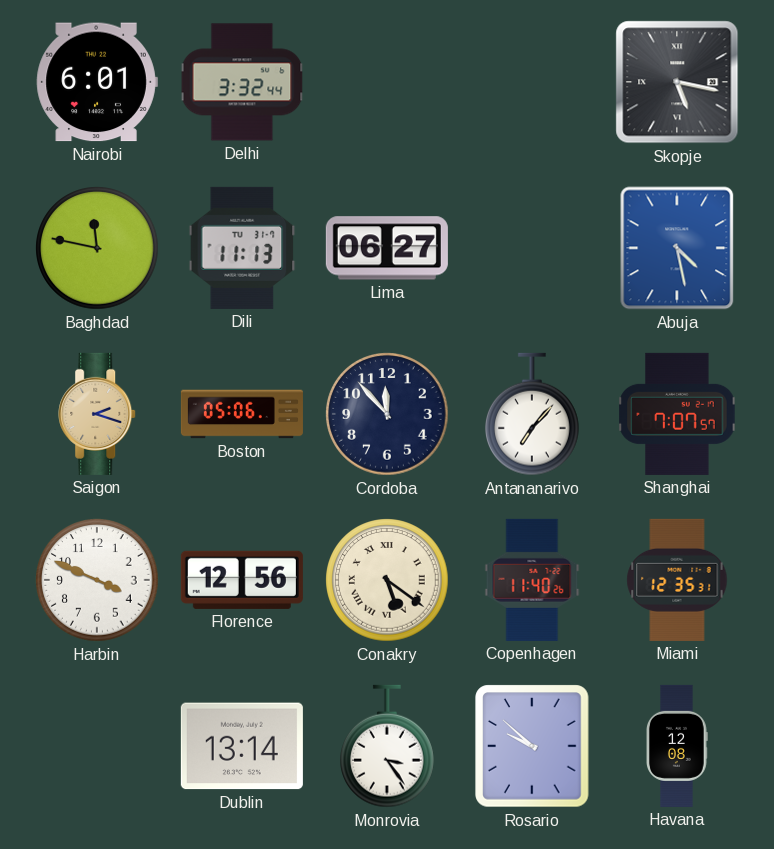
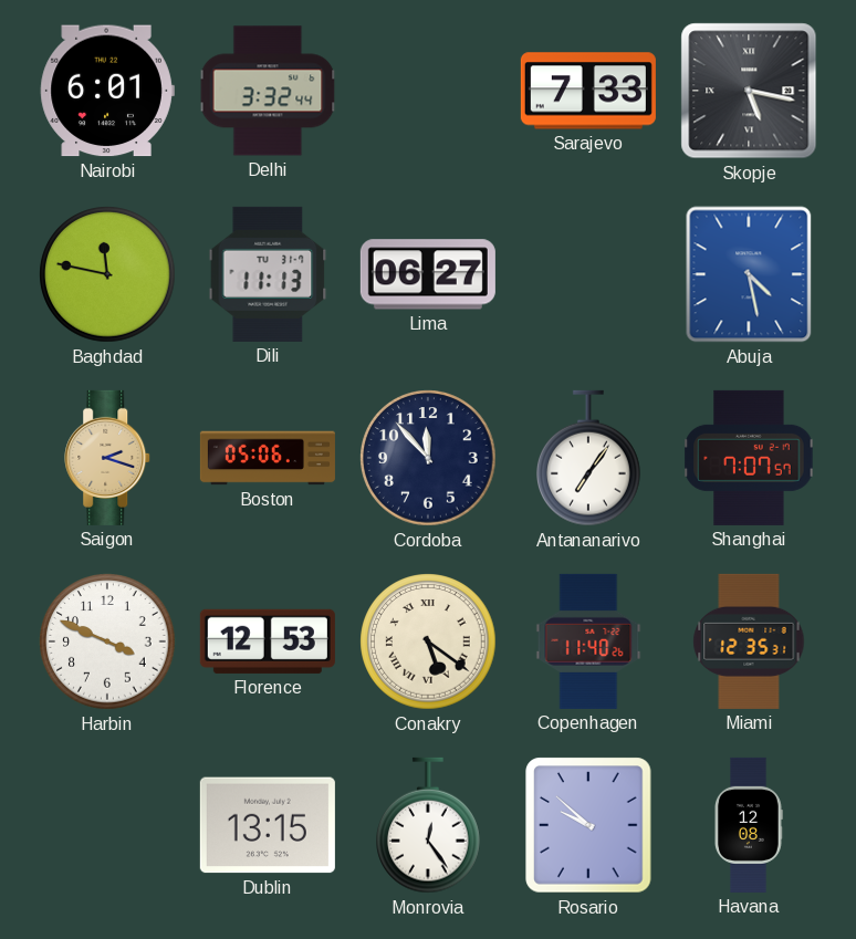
Sarajevo: none -> 7:33
Antananarivo: 7:07 -> 7:06
Florence: 12:56 -> 12:53
Dublin: 13:14 -> 13:15
Monrovia: 3:24 -> 12:24
